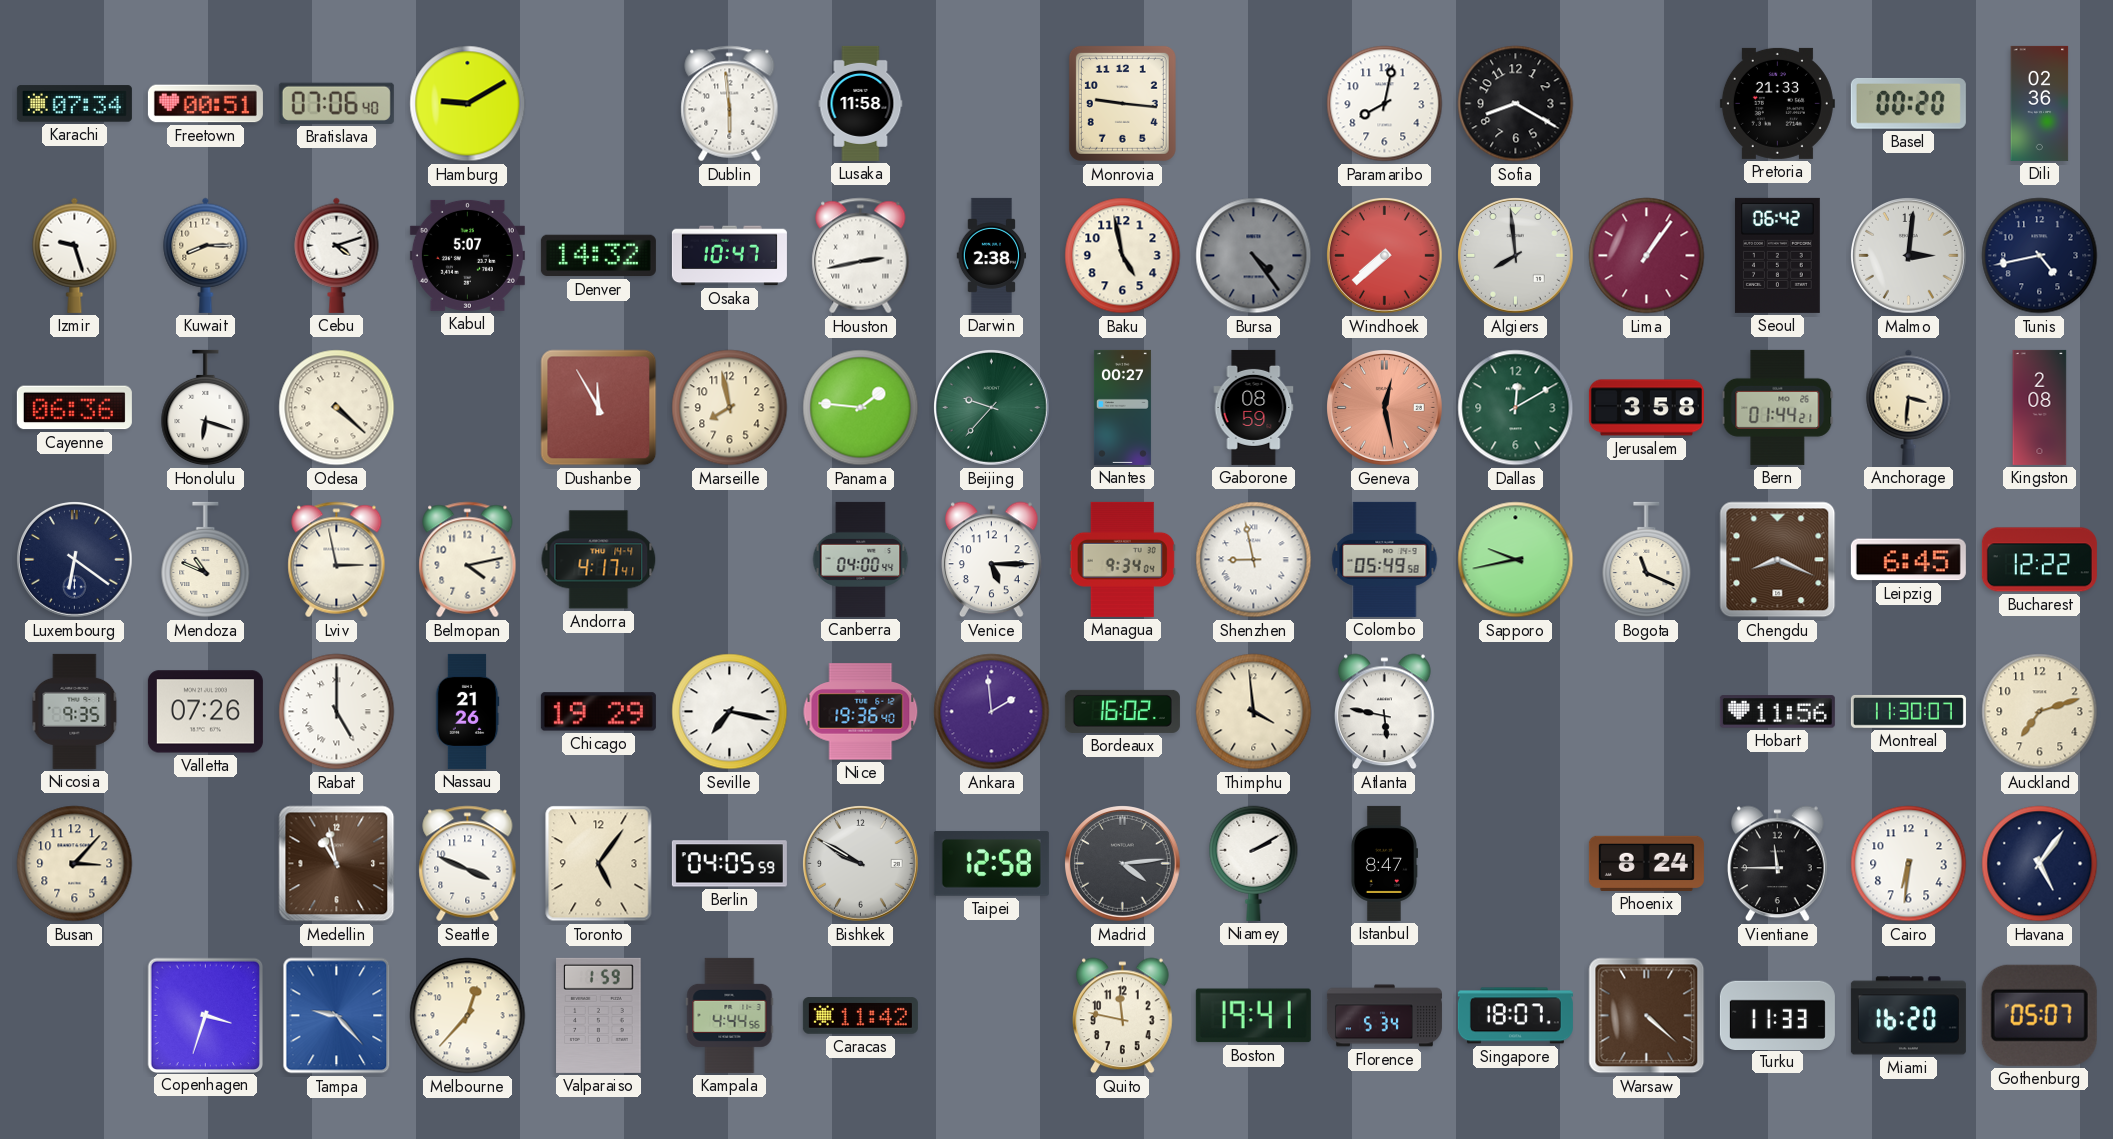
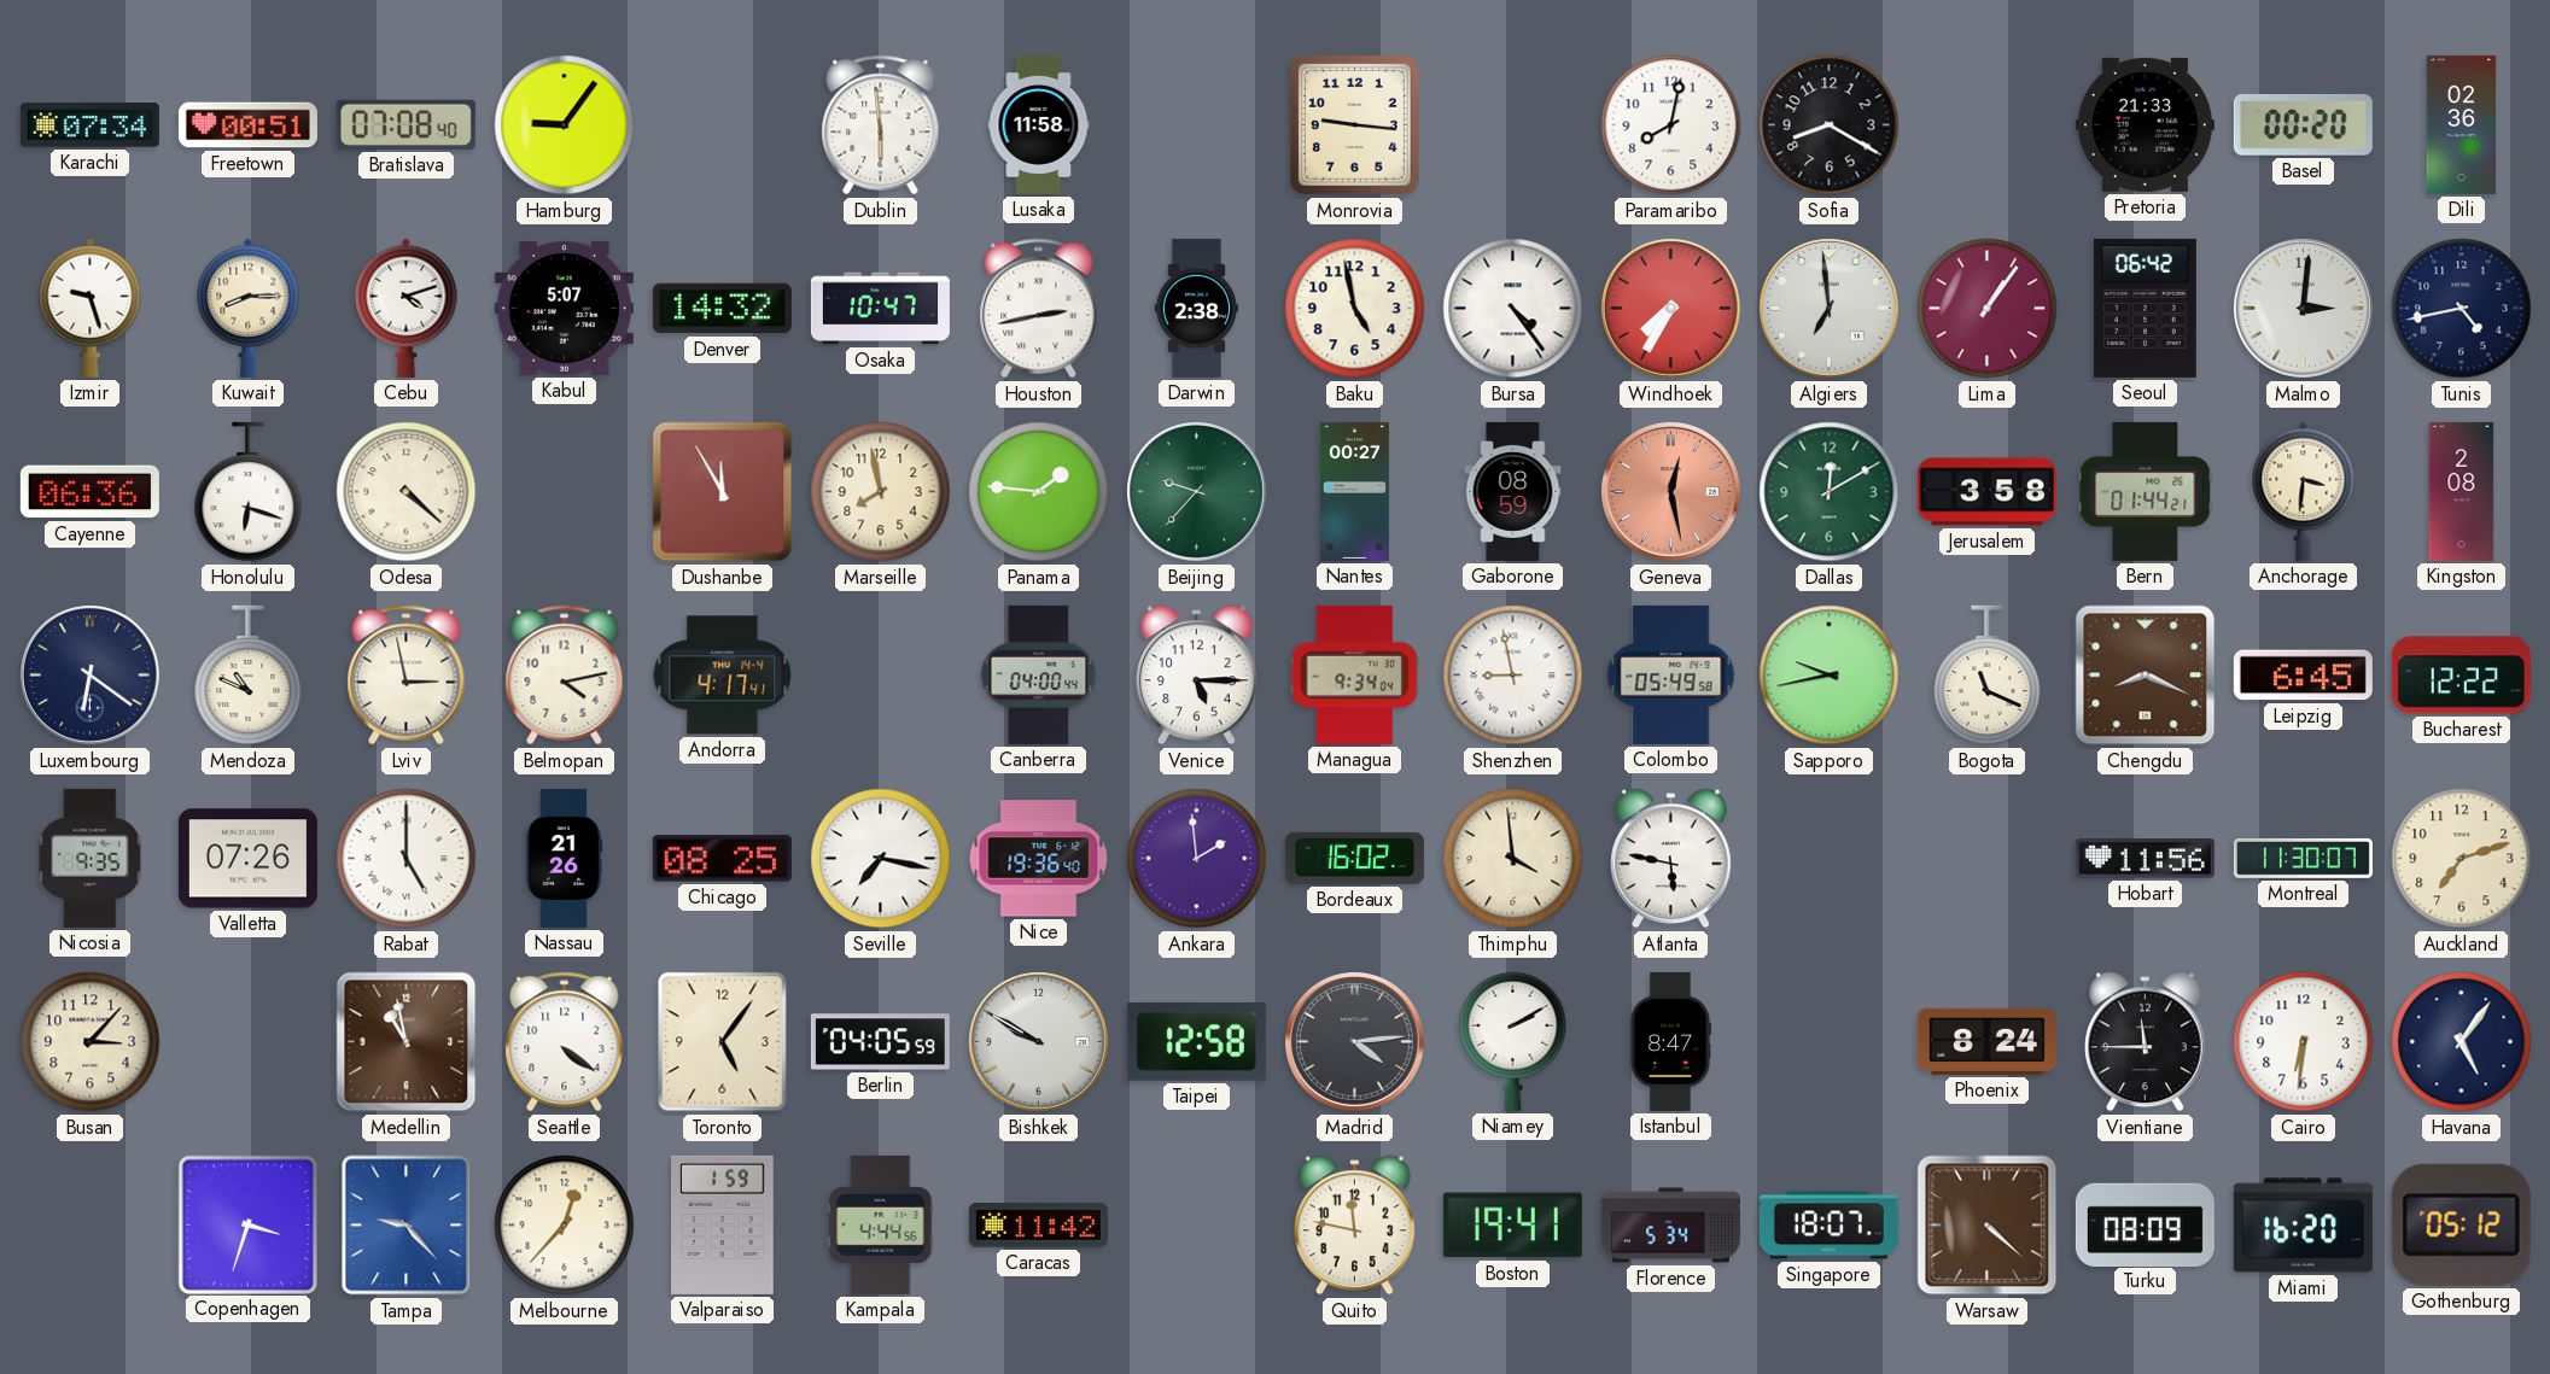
Bratislava: 07:06 -> 07:08
Hamburg: 9:10 -> 9:06
Bursa dial: grey -> white
Windhoek: 7:38 -> 7:35
Algiers: 7:59 -> 6:59
Chicago: 19:29 -> 08:25
Seattle: 3:49 -> 4:21
Turku: 11:33 -> 08:09
Gothenburg: 05:07 -> 05:12
